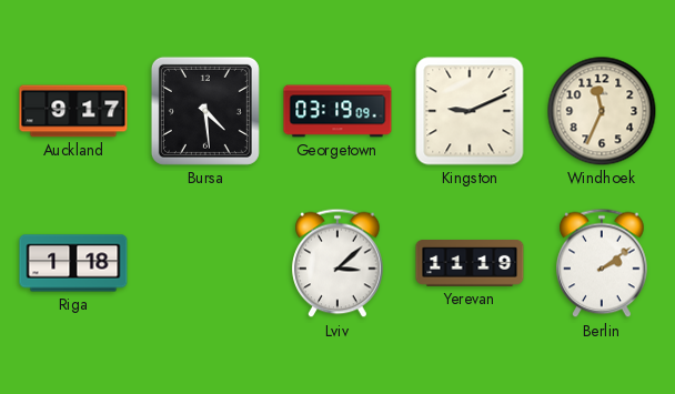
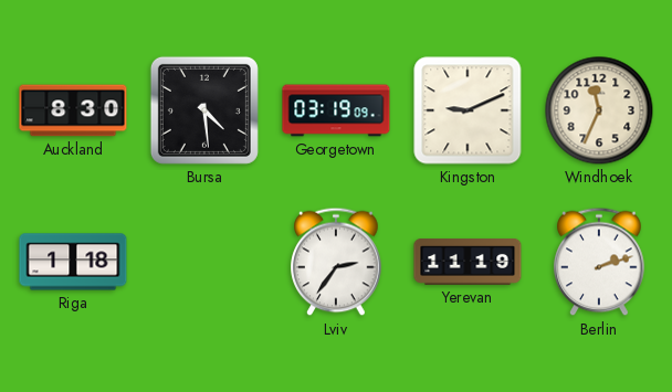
Auckland: 9:17 -> 8:30
Lviv: 3:08 -> 2:36
Berlin: 2:09 -> 2:12
